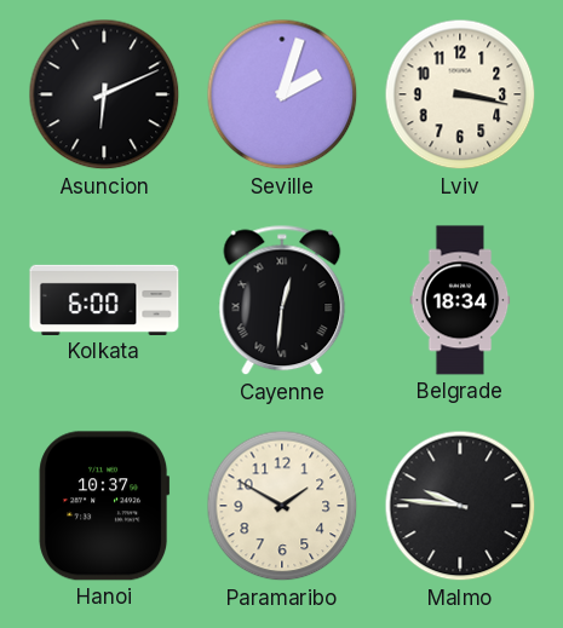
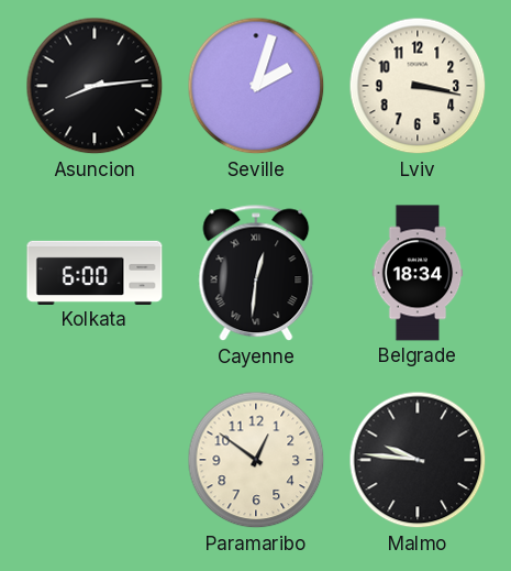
Asuncion: 6:11 -> 8:14
Hanoi: 10:37 -> none
Paramaribo: 1:50 -> 12:51
